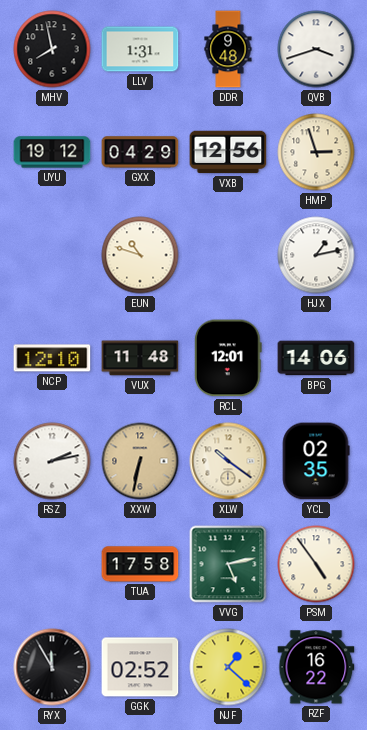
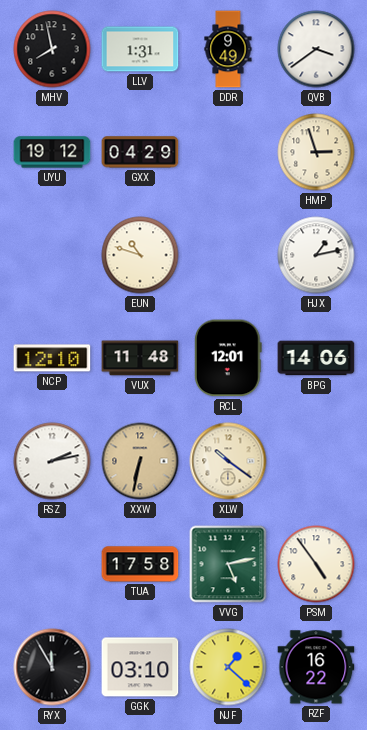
DDR: 9:48 -> 9:49
QVB: 3:42 -> 3:39
VXB: 12:56 -> none
YCL: 02:35 -> none
GGK: 02:52 -> 03:10
